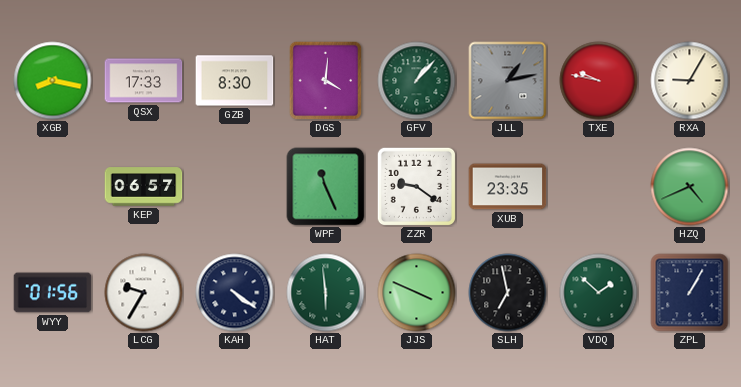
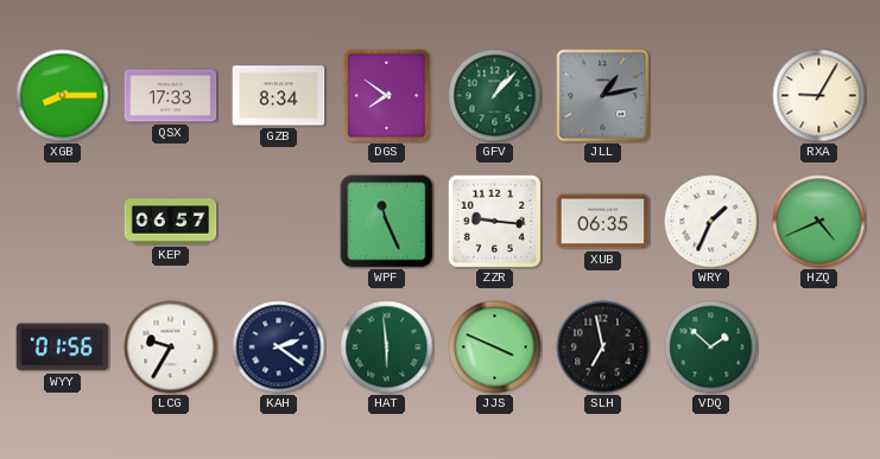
XGB: 8:17 -> 8:15
GZB: 8:30 -> 8:34
DGS: 4:01 -> 7:51
TXE: 9:47 -> none
ZZR: 9:21 -> 9:16
XUB: 23:35 -> 06:35
WRY: none -> 1:34
KAH: 4:21 -> 2:21
ZPL: 1:05 -> none
